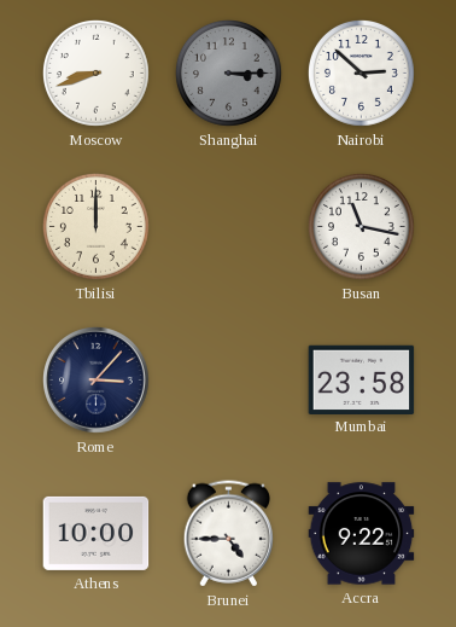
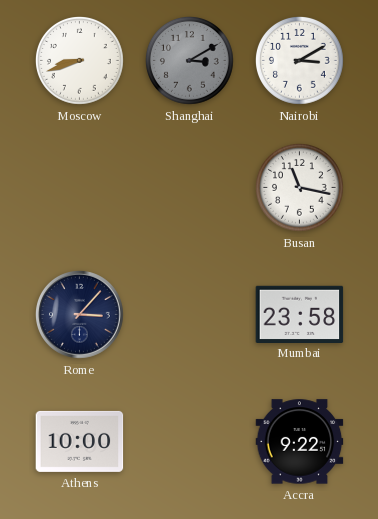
Shanghai: 3:15 -> 3:10
Nairobi: 2:52 -> 3:10
Tbilisi: 12:00 -> none
Brunei: 4:45 -> none
